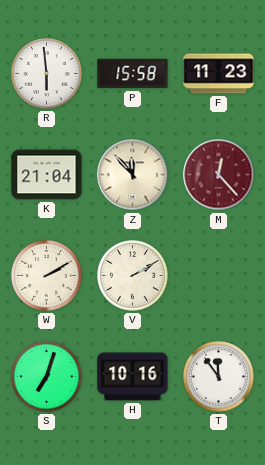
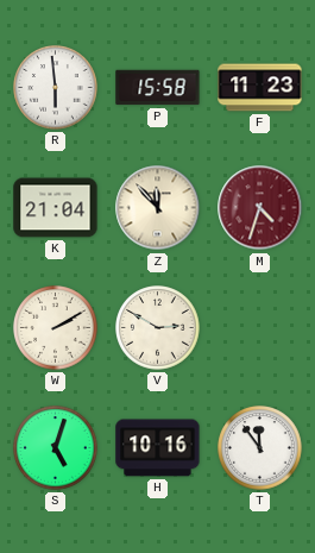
M: 12:23 -> 4:33
V: 2:10 -> 2:50
S: 7:03 -> 5:03
